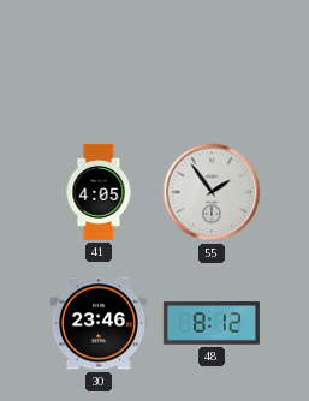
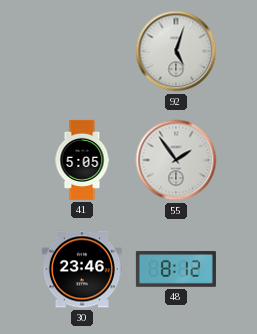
92: none -> 5:03
41: 4:05 -> 5:05
